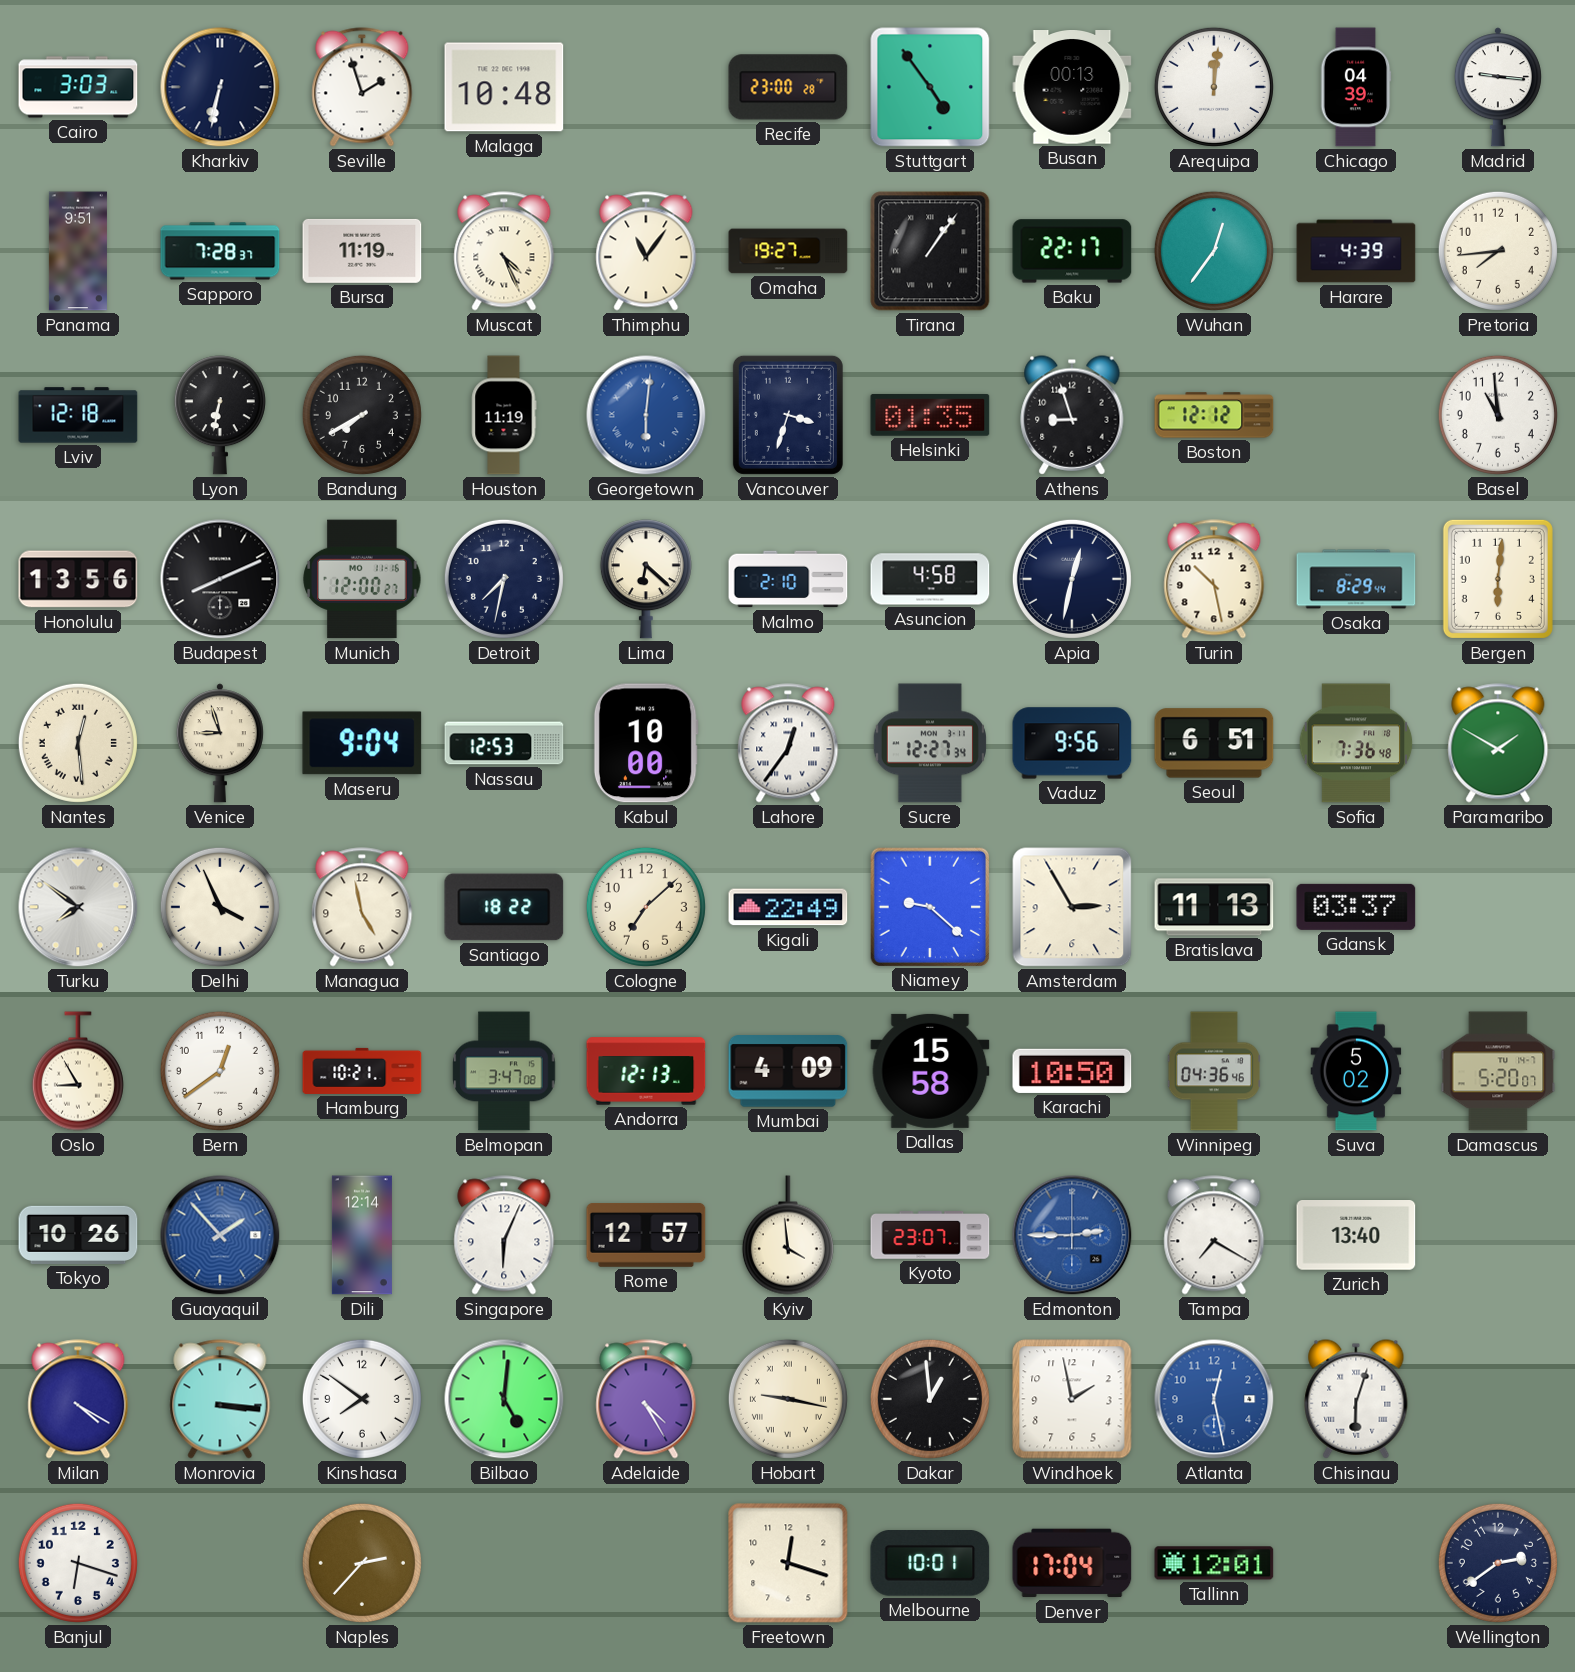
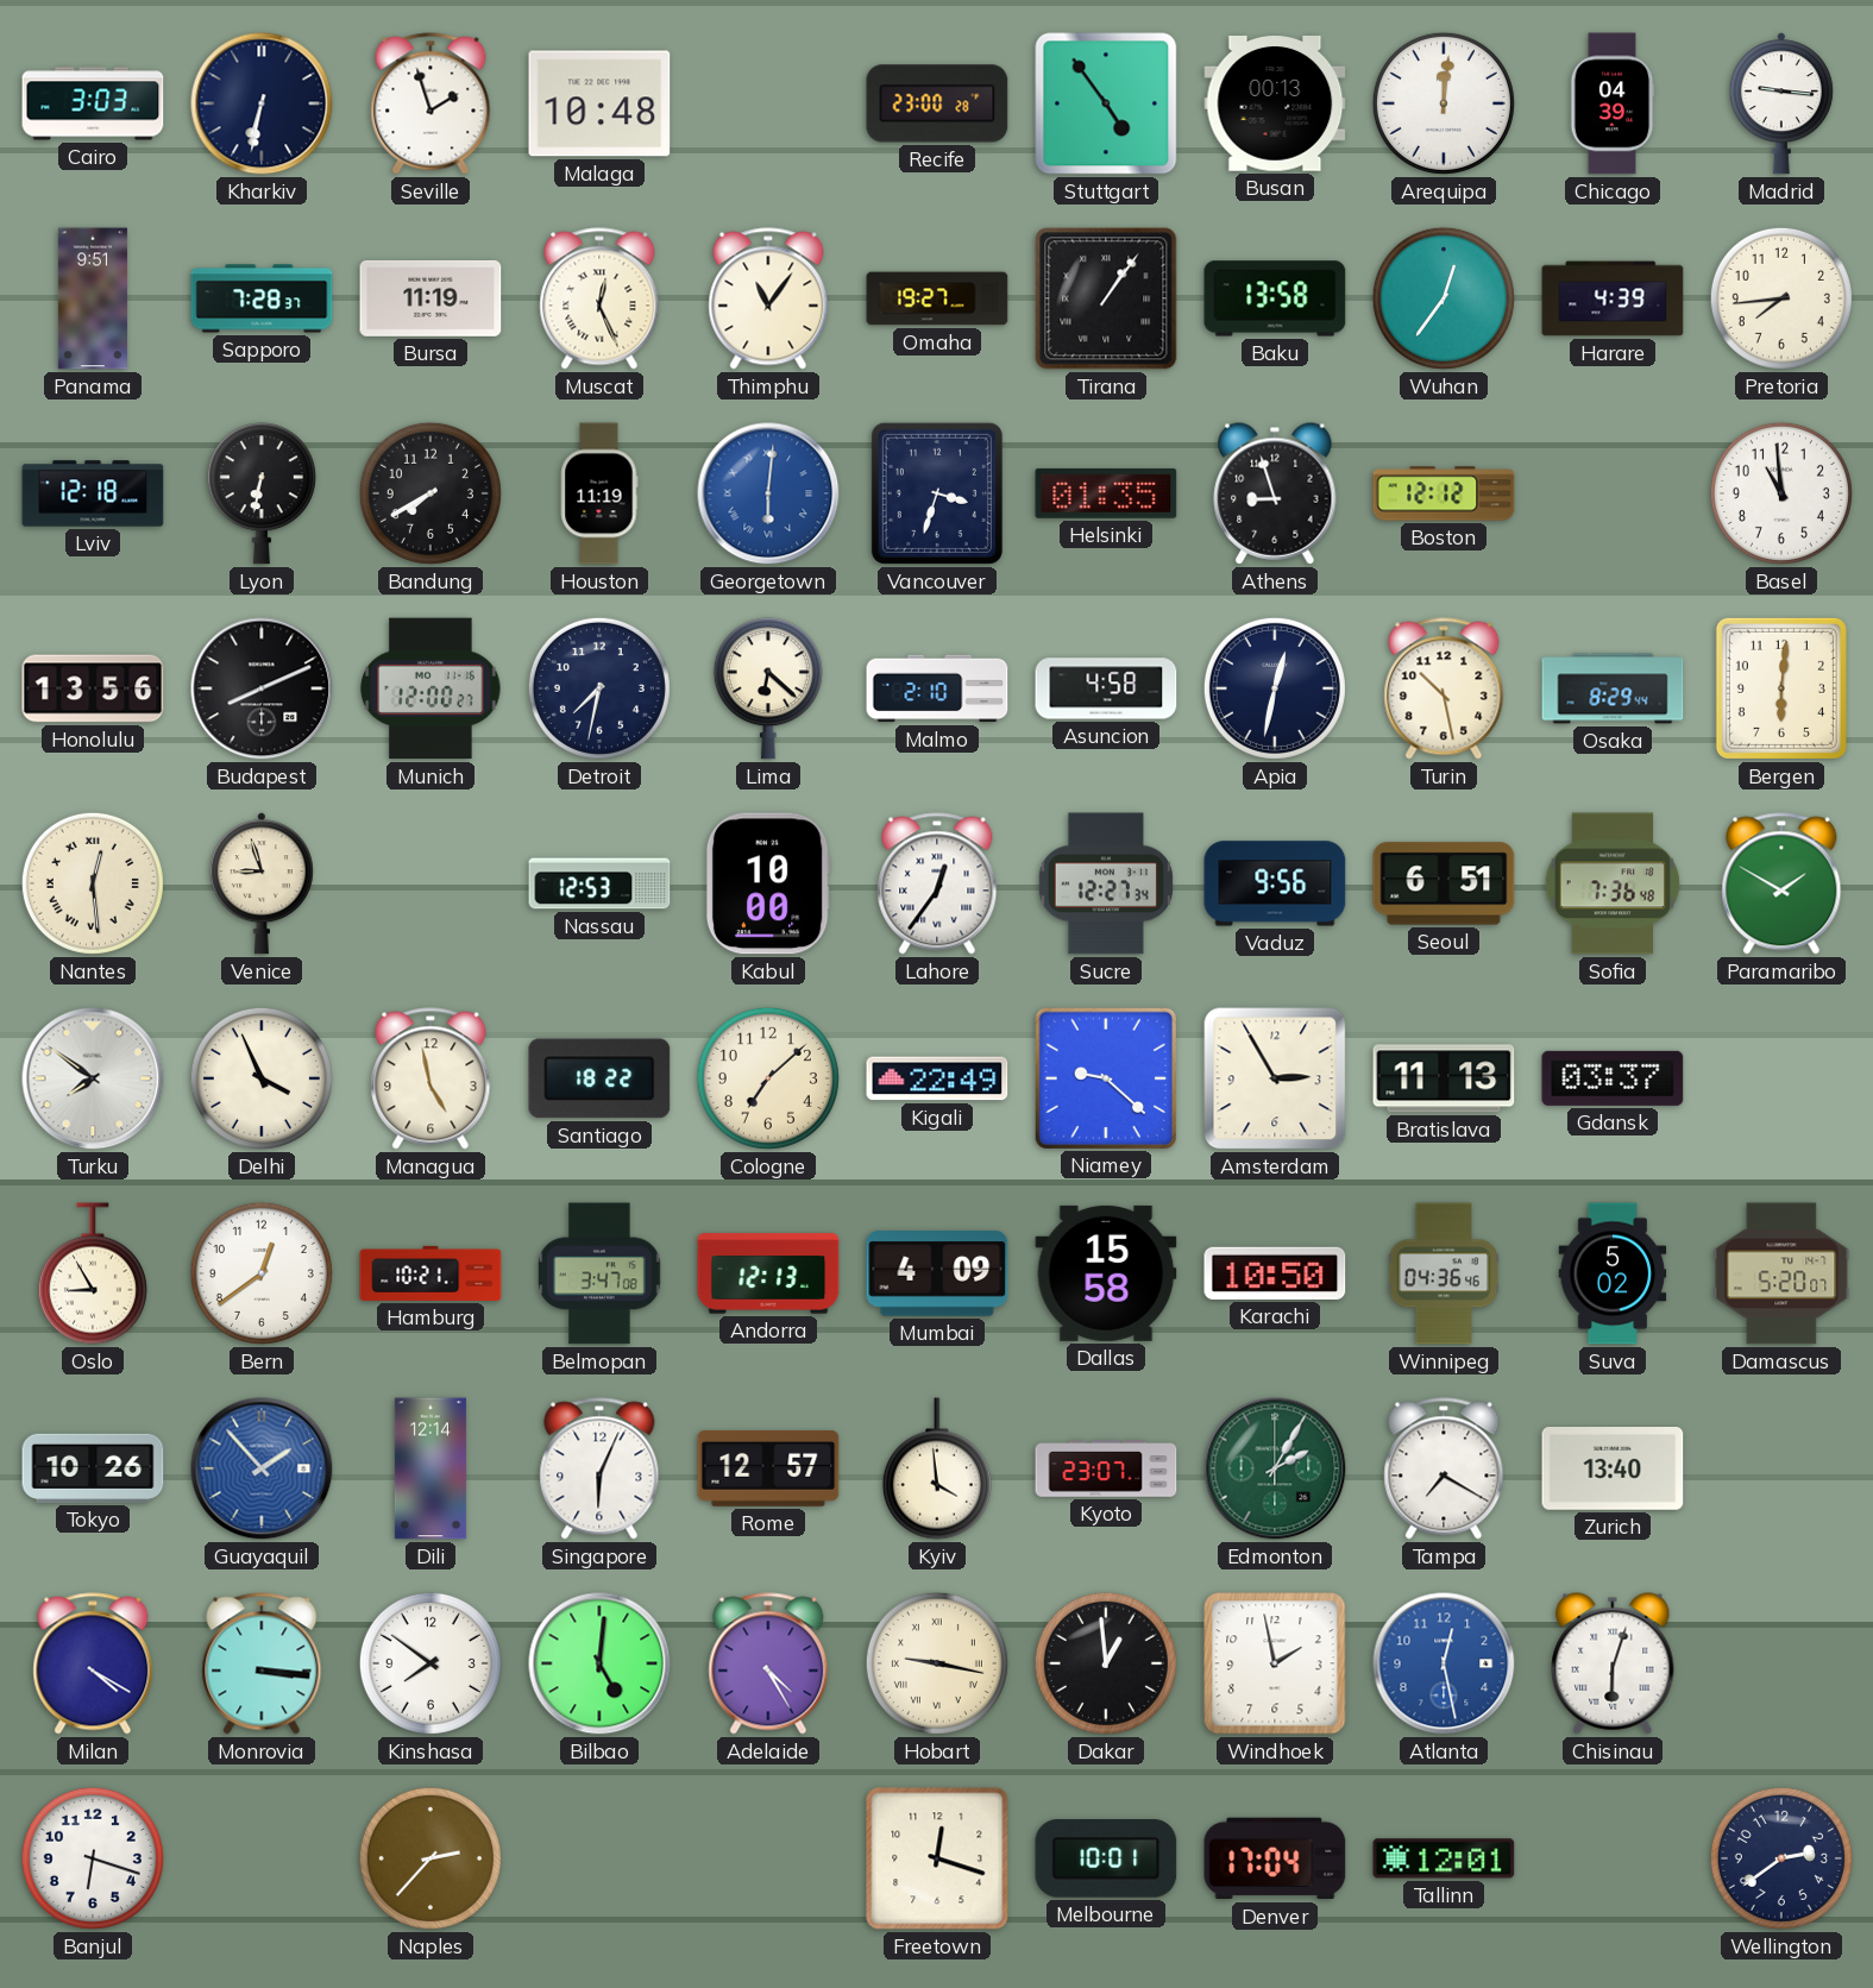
Muscat: 4:26 -> 12:26
Baku: 22:17 -> 13:58
Maseru: 9:04 -> none
Edmonton: 2:45 -> 2:05
Edmonton dial: blue -> green
